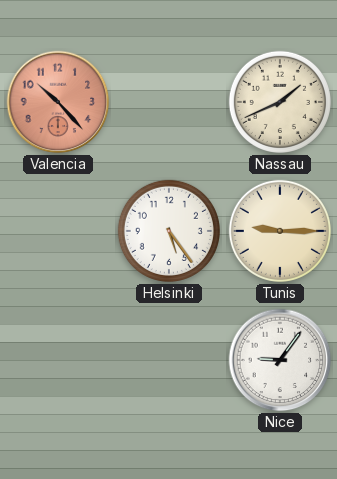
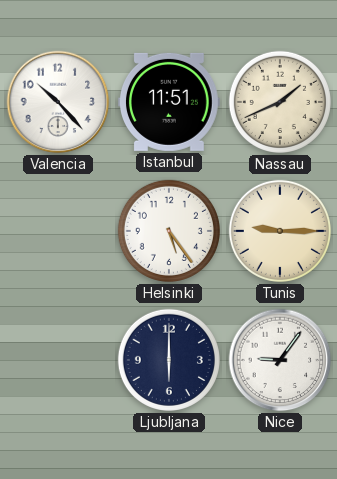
Valencia dial: salmon -> white
Istanbul: none -> 11:51
Ljubljana: none -> 6:00
